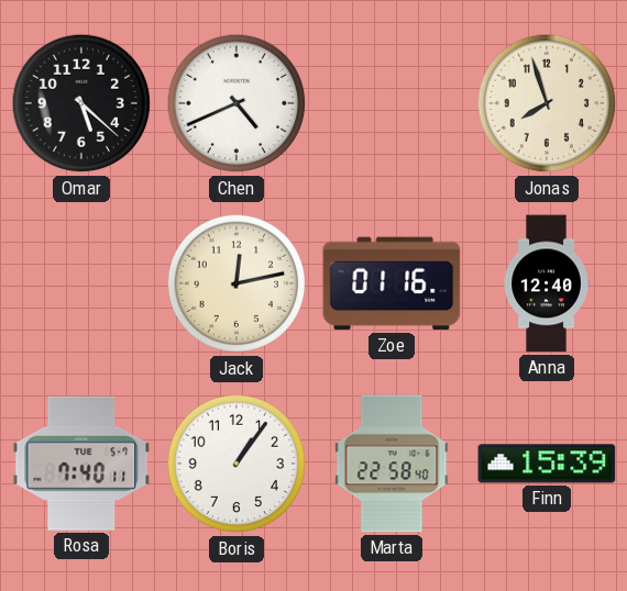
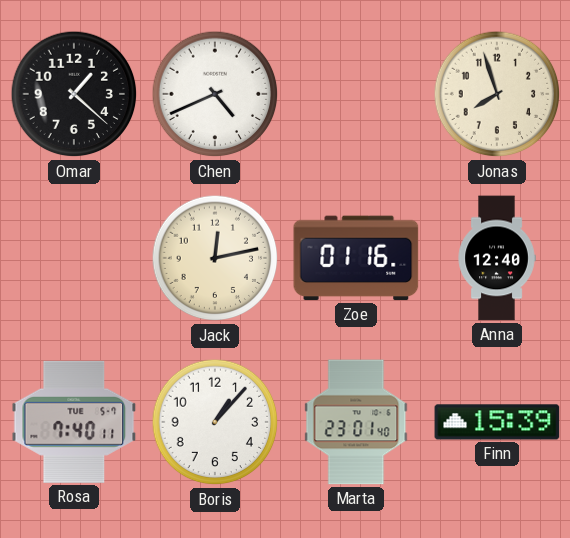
Omar: 5:22 -> 1:22
Boris: 1:06 -> 1:07
Marta: 22:58 -> 23:01
